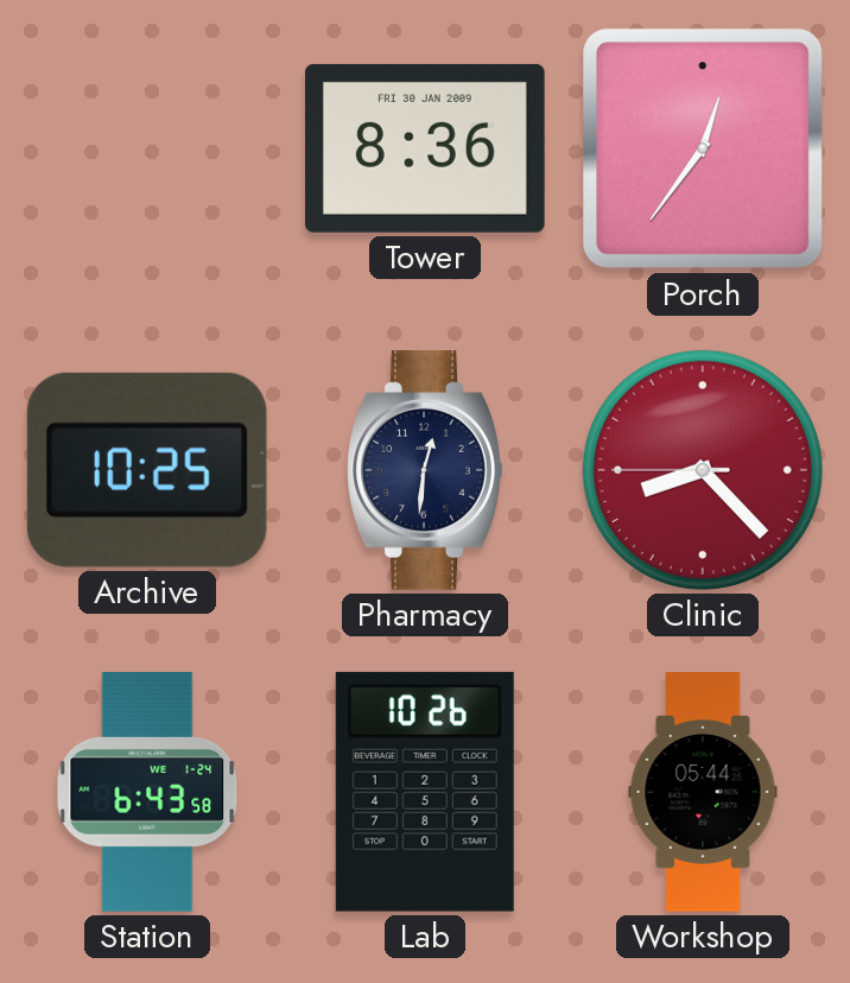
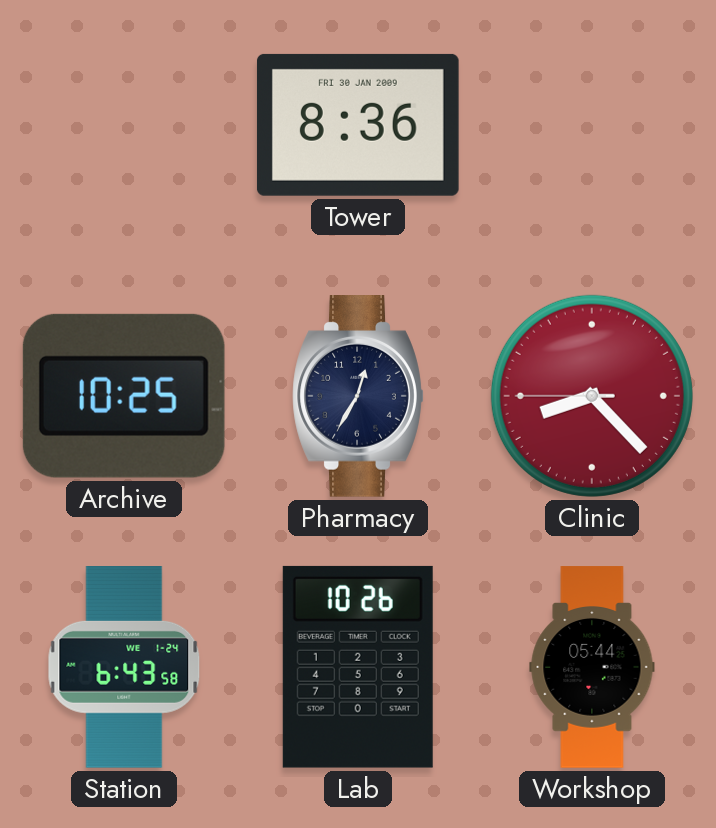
Porch: 12:36 -> none
Pharmacy: 12:31 -> 12:35
